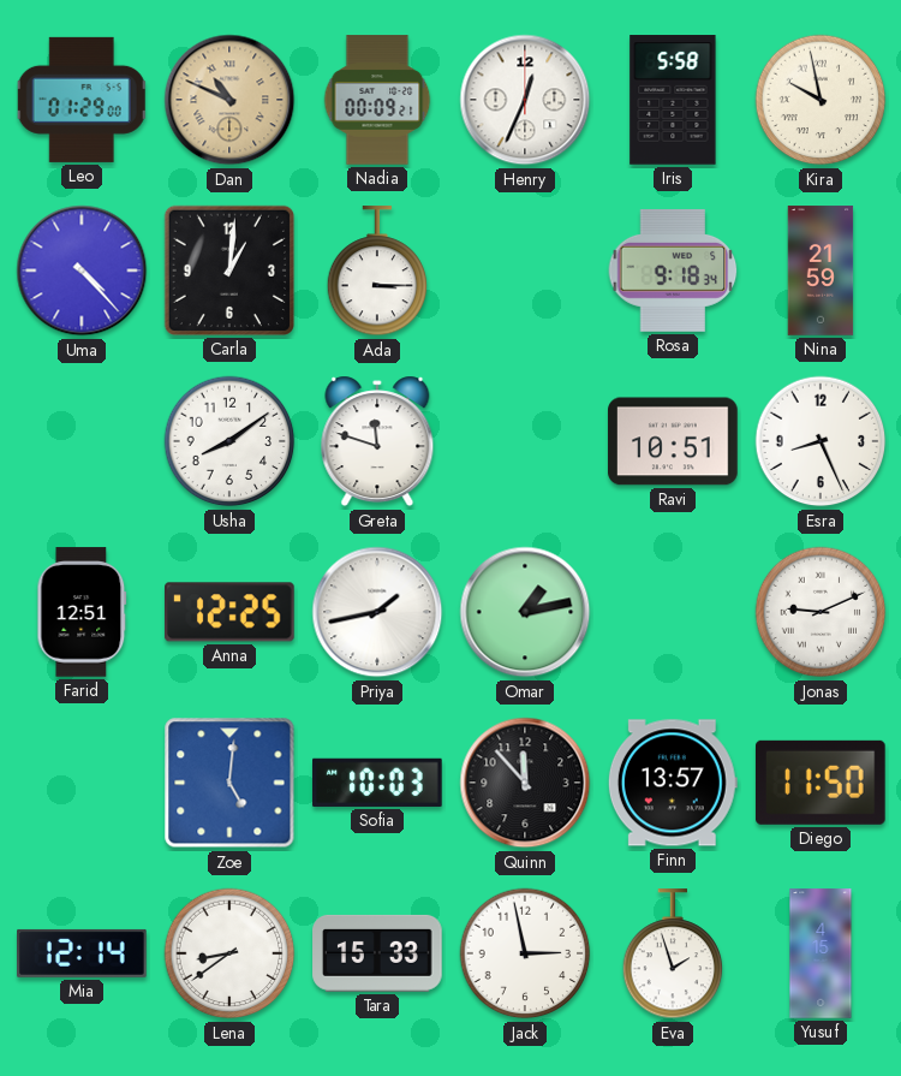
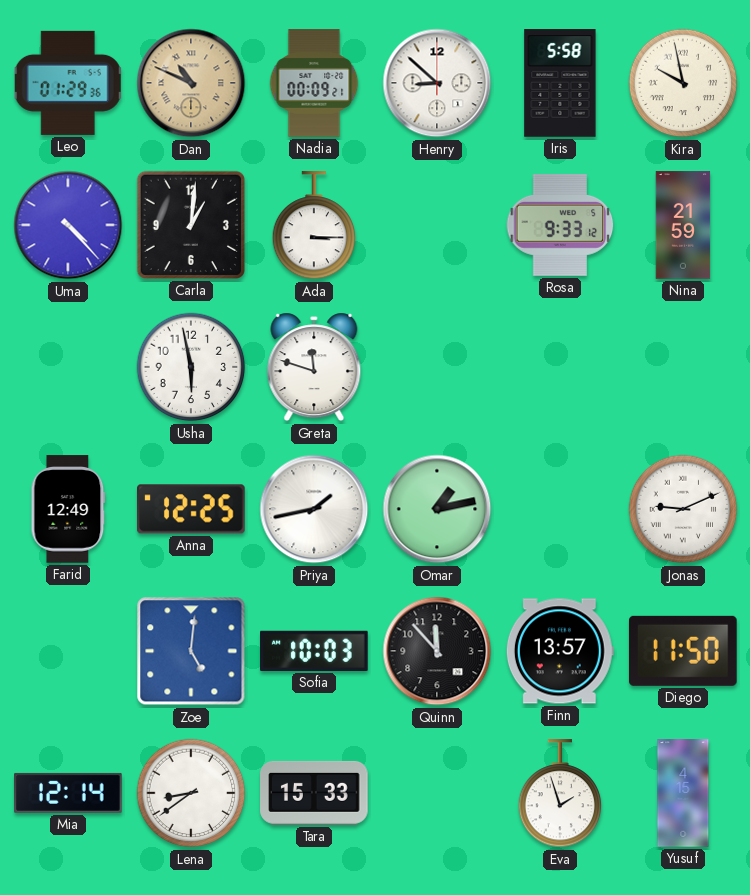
Leo: 01:29:00 -> 01:29:36
Henry: 12:34 -> 8:52
Rosa: 9:18 -> 9:33
Usha: 8:09 -> 5:58
Ravi: 10:51 -> none
Esra: 8:26 -> none
Farid: 12:51 -> 12:49
Jack: 2:58 -> none
